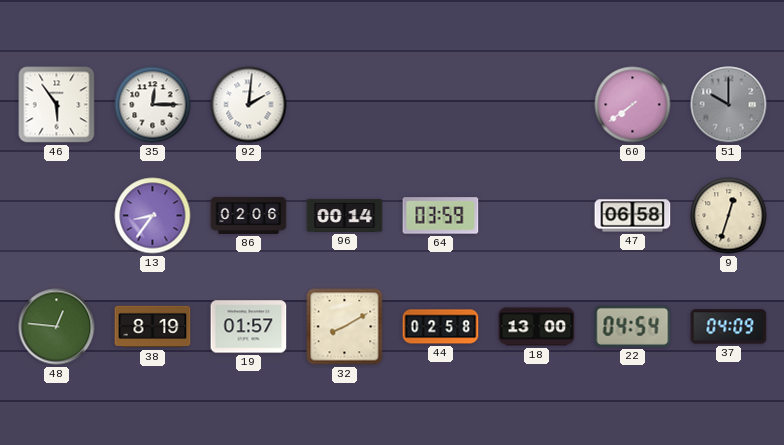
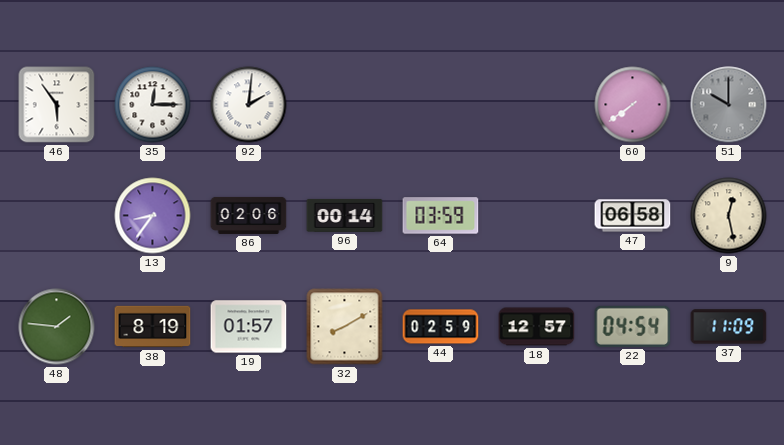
9: 12:33 -> 12:28
48: 12:46 -> 1:46
44: 02:58 -> 02:59
18: 13:00 -> 12:57
37: 04:09 -> 11:09
